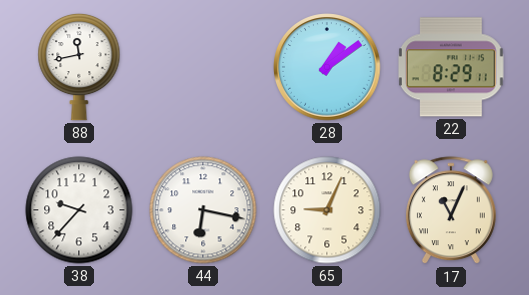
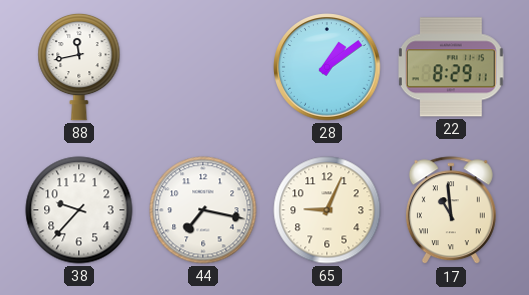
44: 6:17 -> 7:17
17: 11:04 -> 10:59
